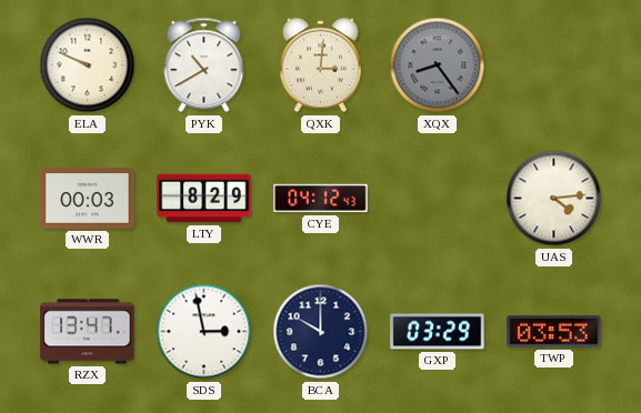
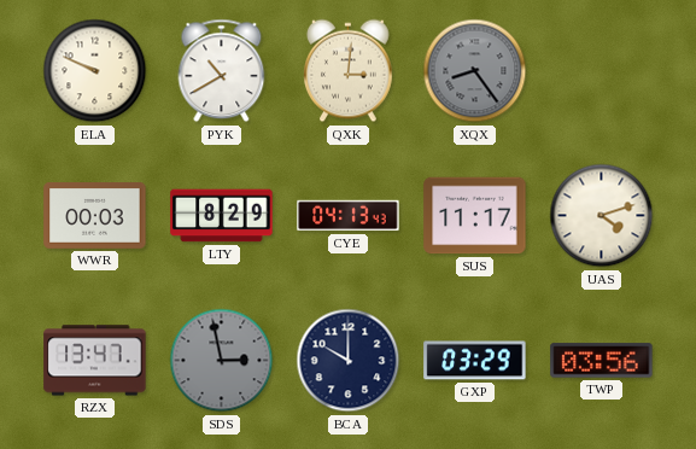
CYE: 04:12 -> 04:13
SUS: none -> 11:17
UAS: 4:14 -> 4:12
SDS dial: white -> grey
TWP: 03:53 -> 03:56
